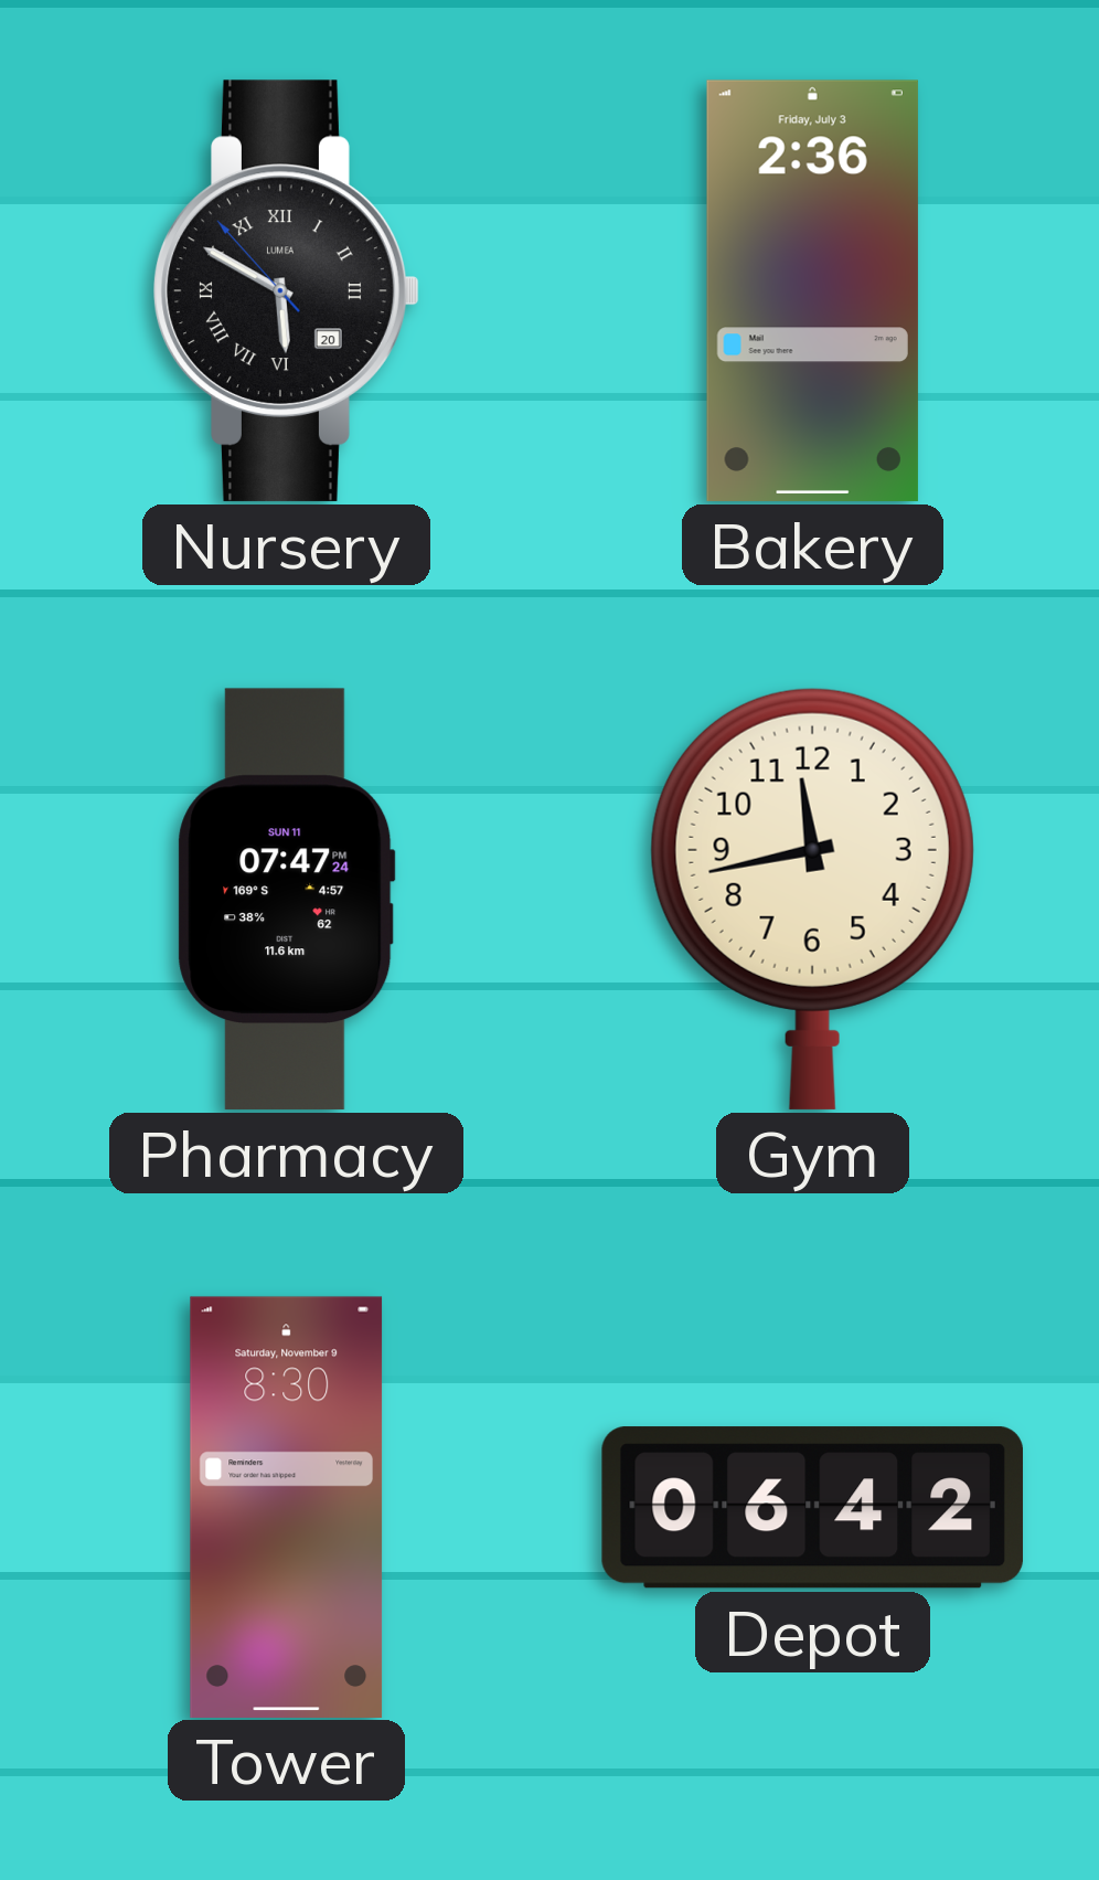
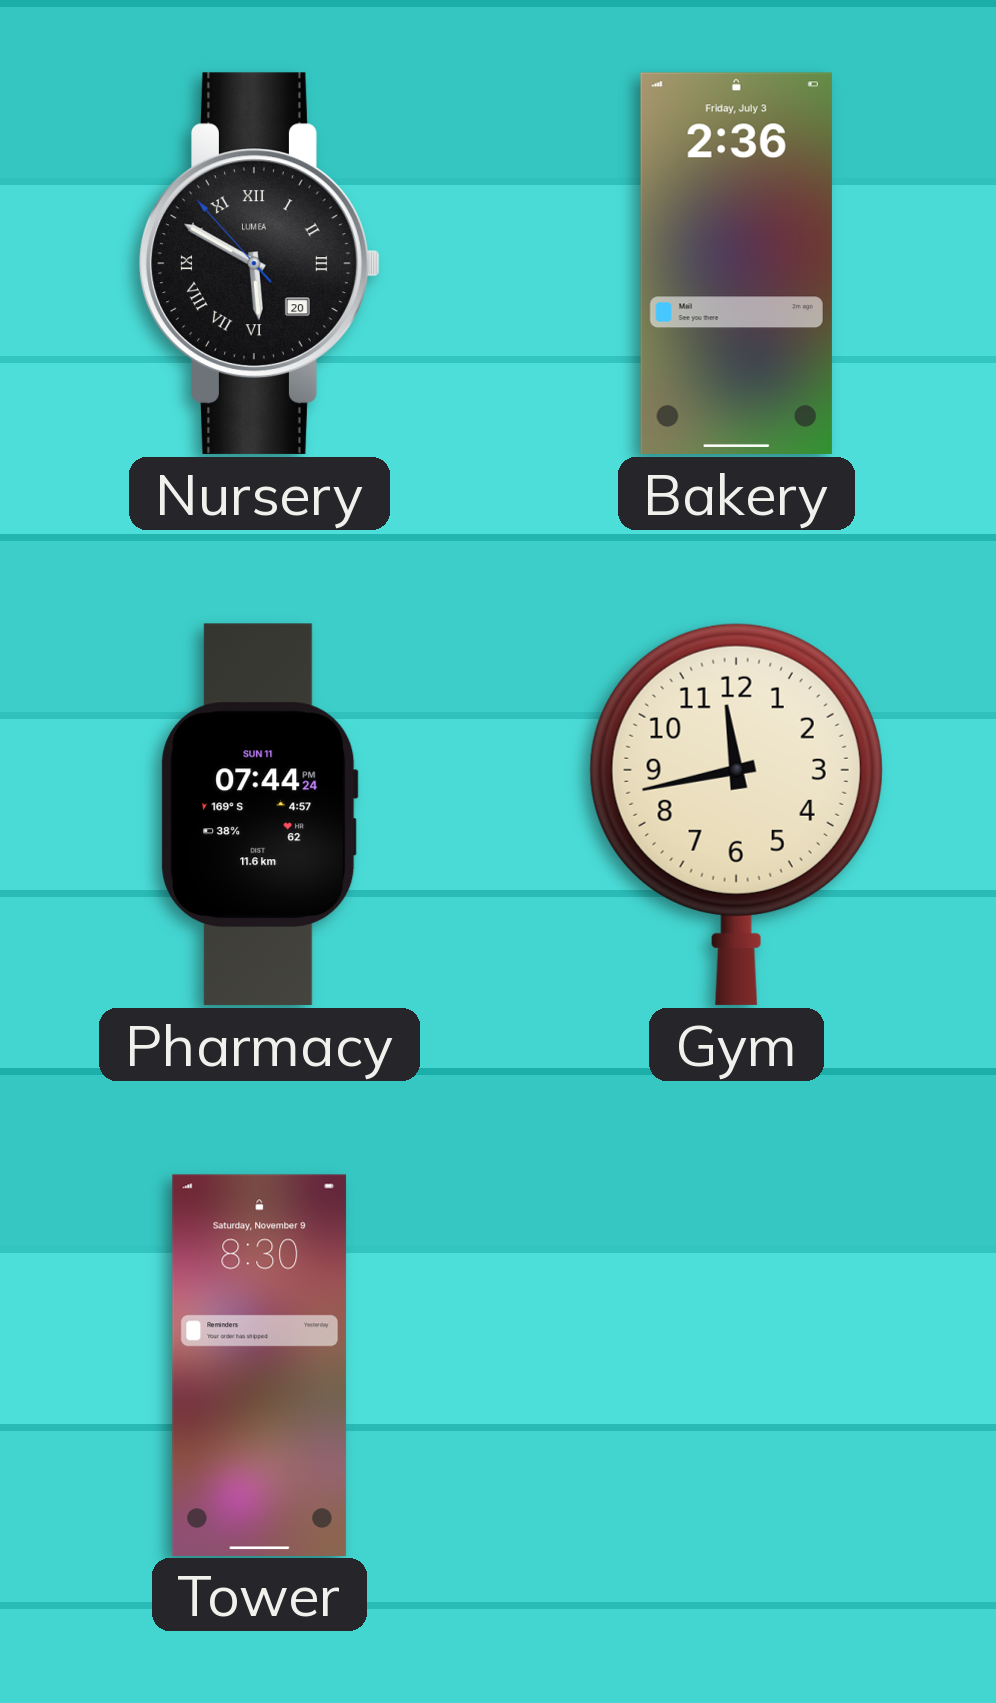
Pharmacy: 07:47 -> 07:44
Depot: 06:42 -> none
